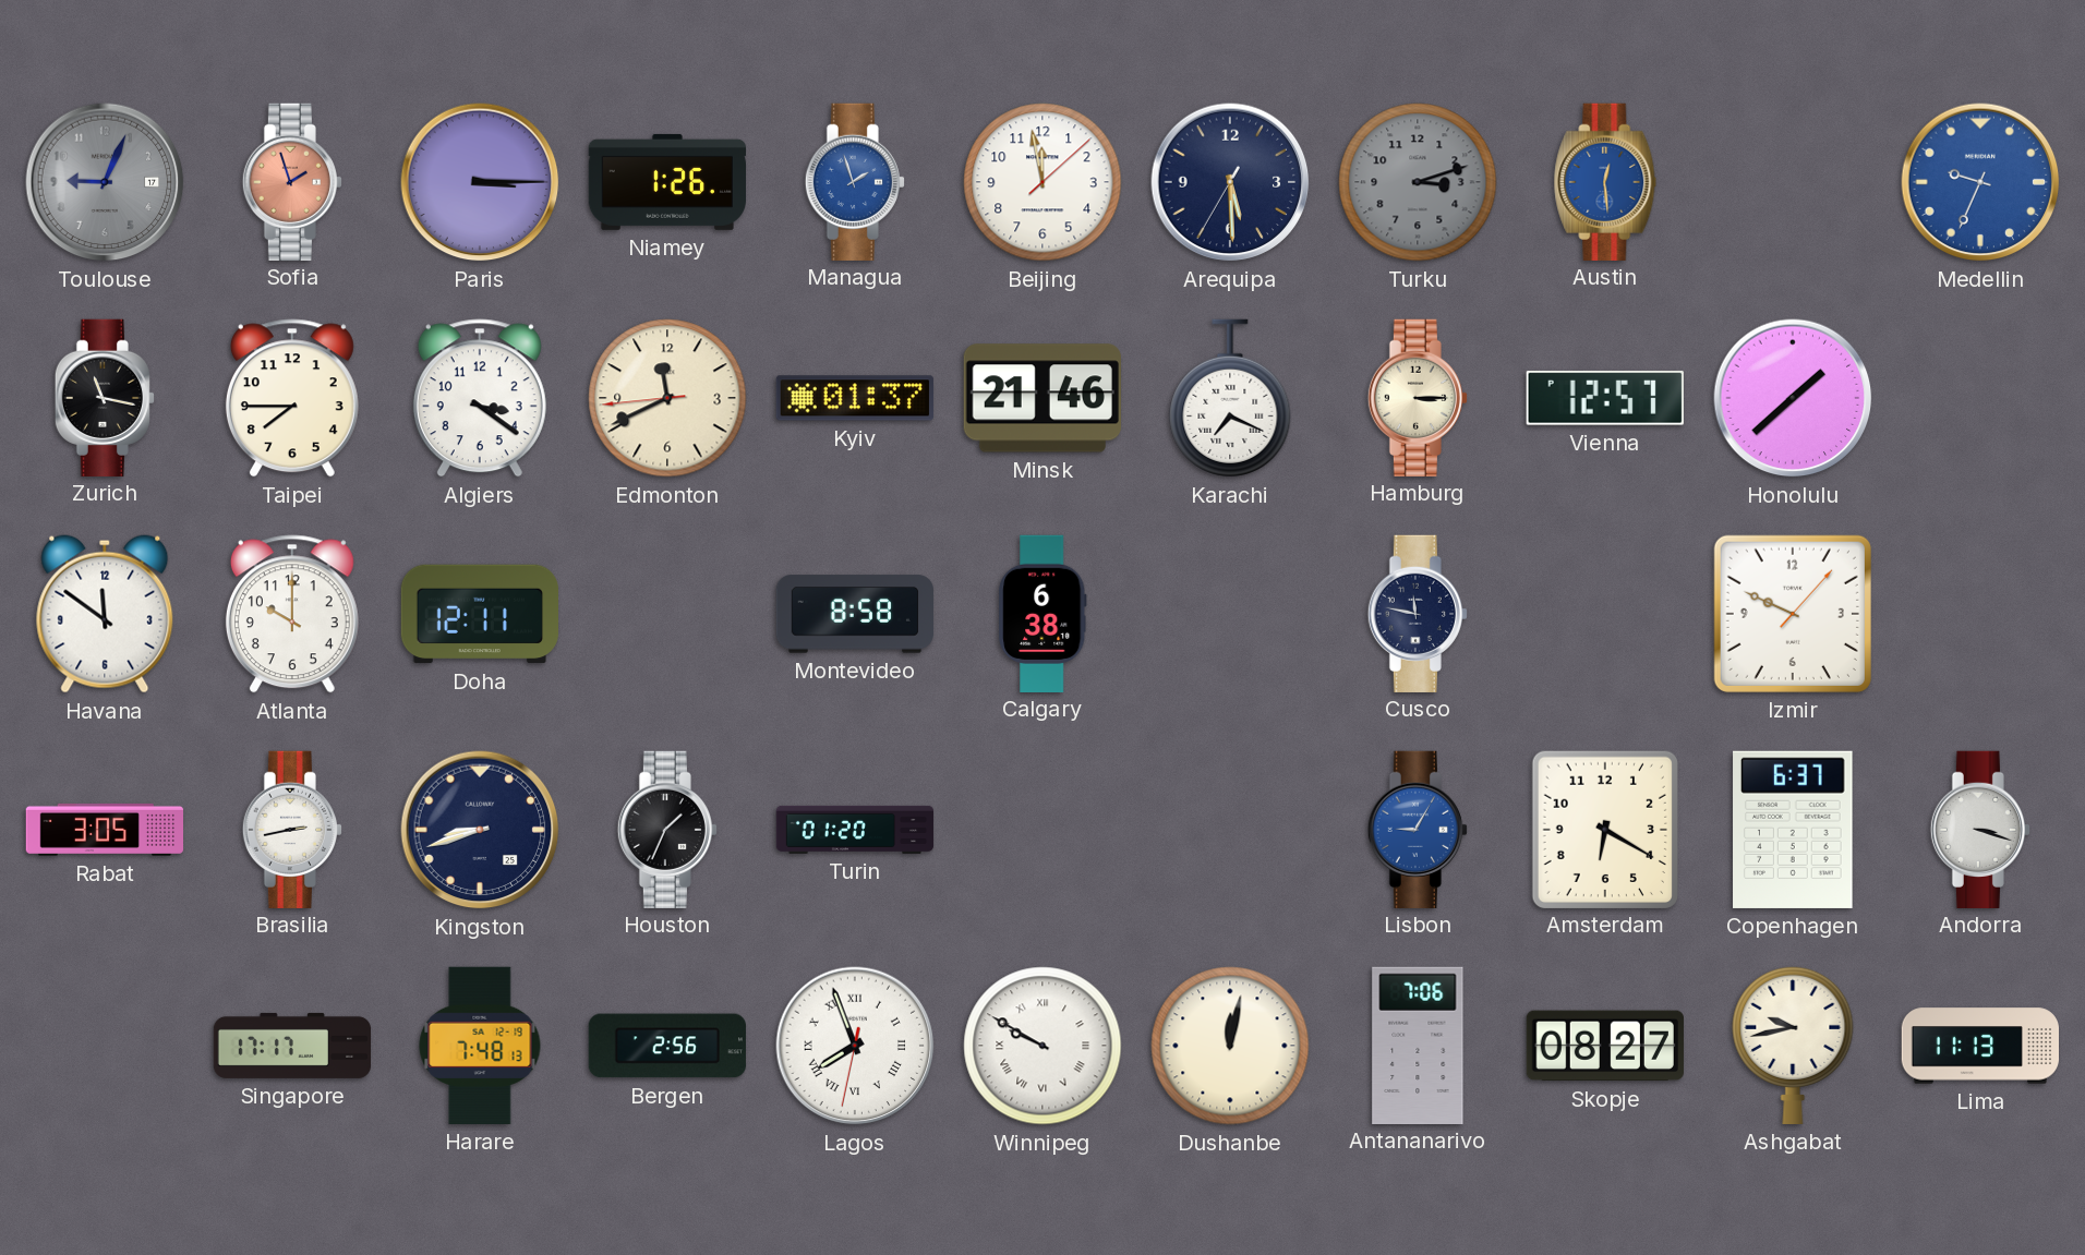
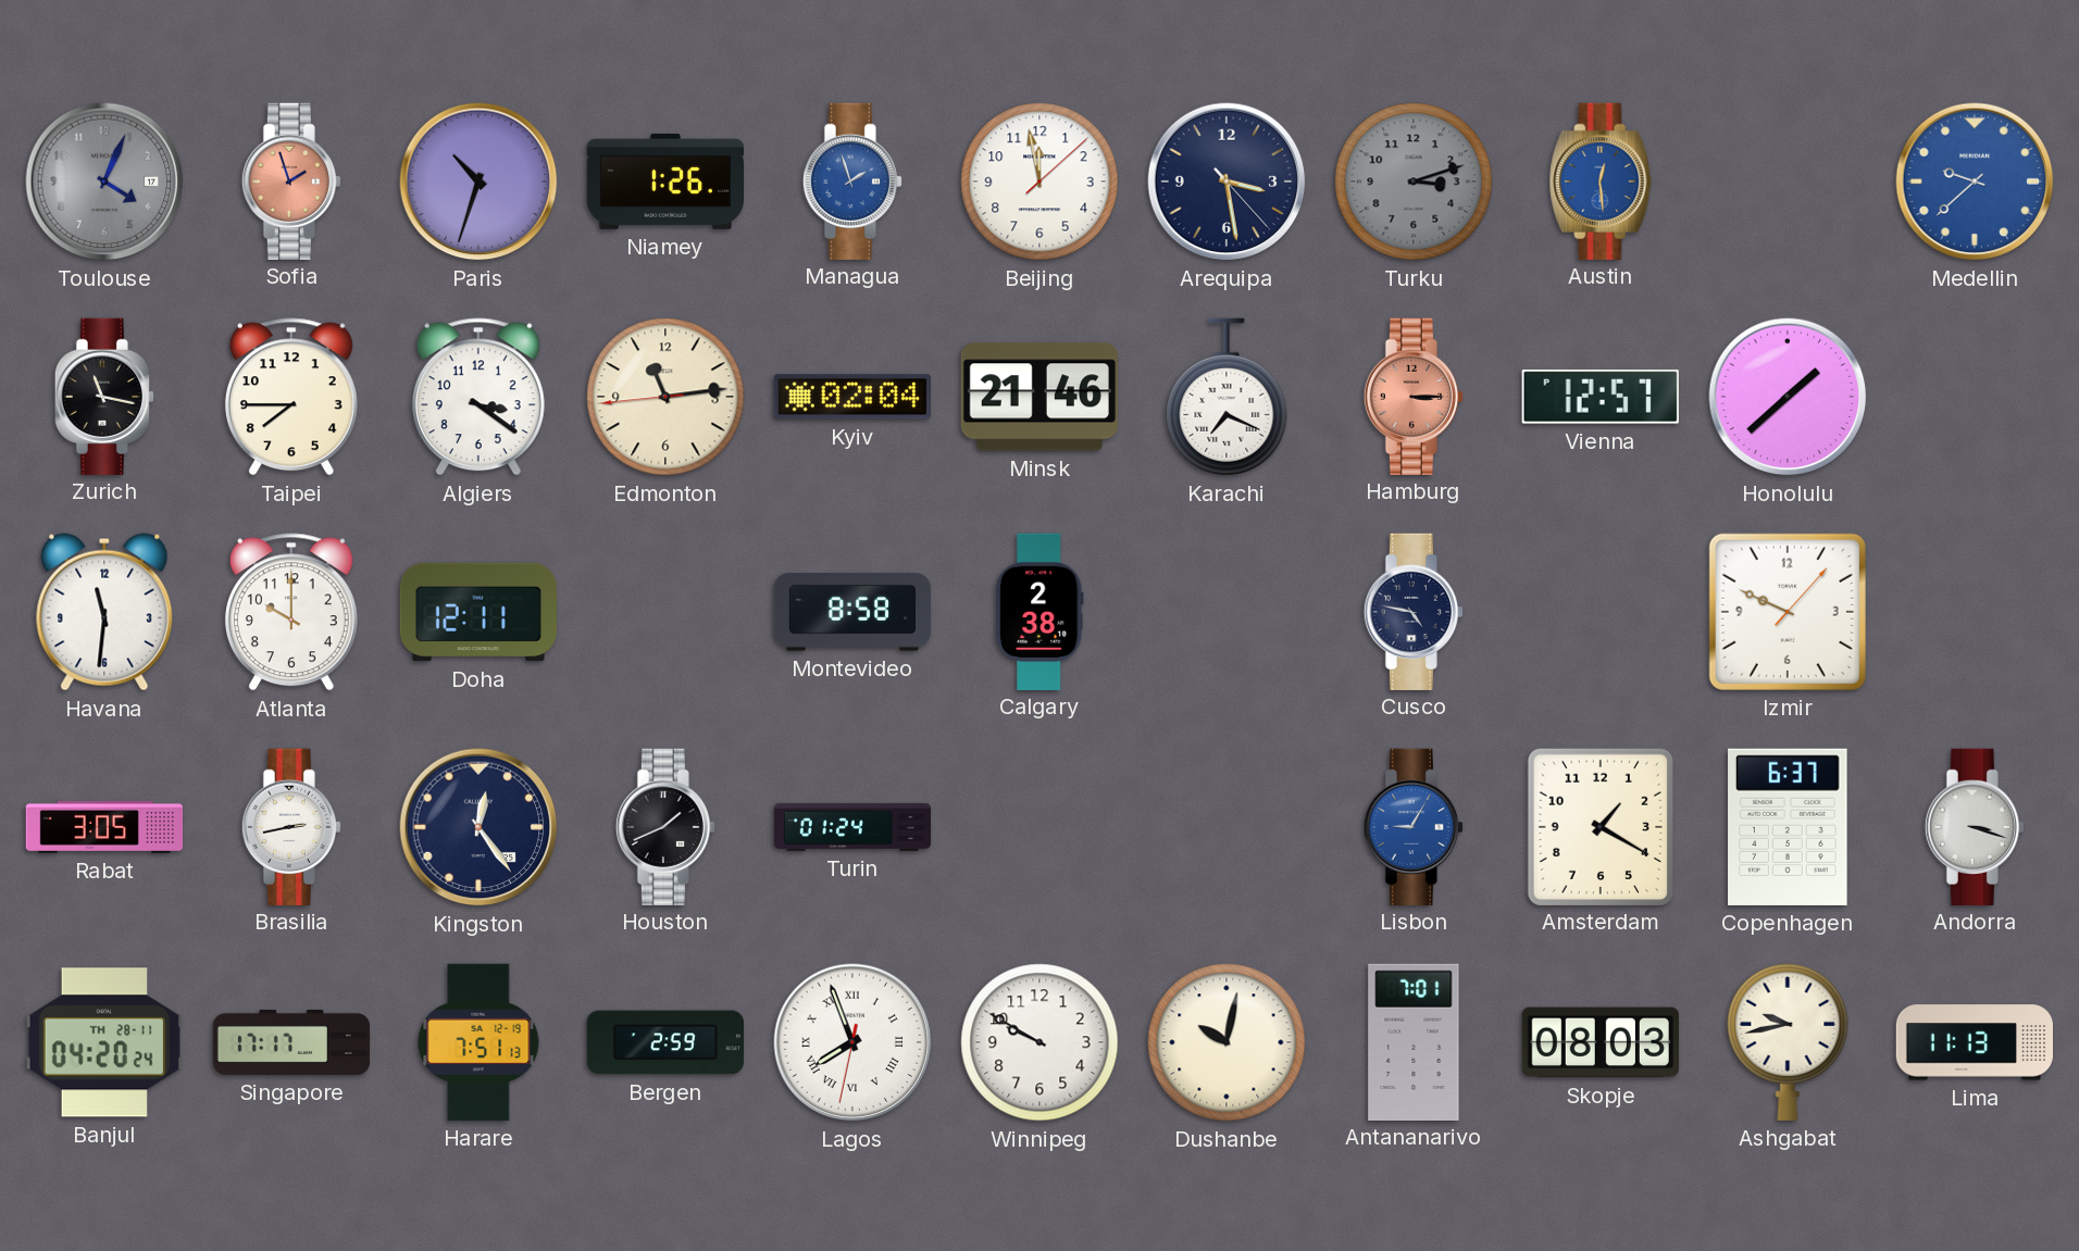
Toulouse: 9:04 -> 4:04
Paris: 3:15 -> 10:33
Arequipa: 5:29 -> 3:28
Medellin: 9:34 -> 9:38
Edmonton: 11:40 -> 11:13
Kyiv: 01:37 -> 02:04
Hamburg dial: cream -> salmon
Havana: 11:51 -> 11:31
Calgary: 6:38 -> 2:38
Cusco: 11:47 -> 4:47
Kingston: 8:42 -> 12:24
Houston: 1:34 -> 1:41
Turin: 01:20 -> 01:24
Amsterdam: 6:20 -> 1:20
Banjul: none -> 04:20
Harare: 7:48 -> 7:51
Bergen: 2:56 -> 2:59
Winnipeg numerals: Roman -> Arabic
Dushanbe: 12:02 -> 10:02
Antananarivo: 7:06 -> 7:01
Skopje: 08:27 -> 08:03
